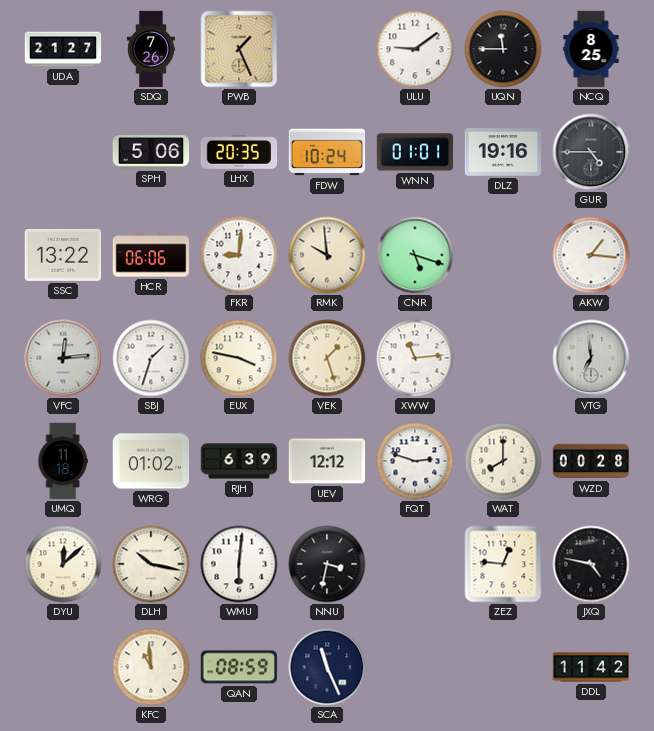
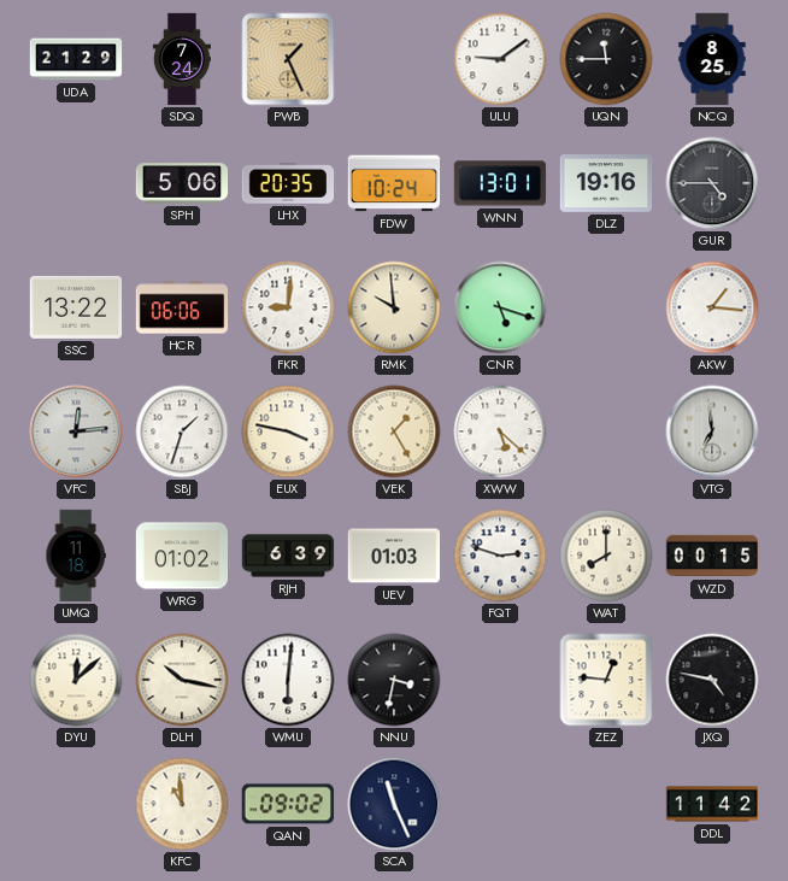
UDA: 21:27 -> 21:29
SDQ: 7:26 -> 7:24
WNN: 01:01 -> 13:01
VEK: 1:27 -> 1:25
XWW: 11:14 -> 5:22
UEV: 12:12 -> 01:03
WZD: 00:28 -> 00:15
QAN: 08:59 -> 09:02
